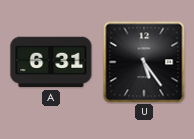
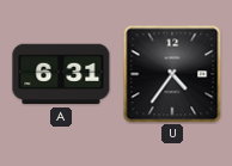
U: 5:24 -> 4:36
